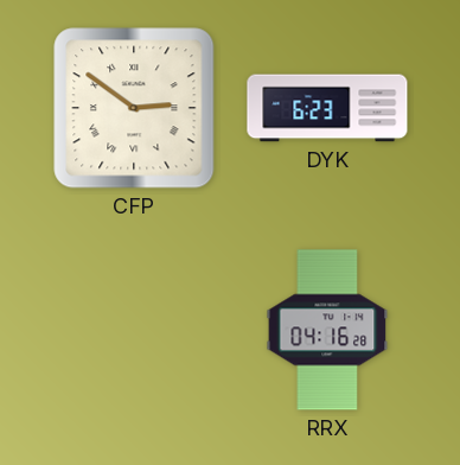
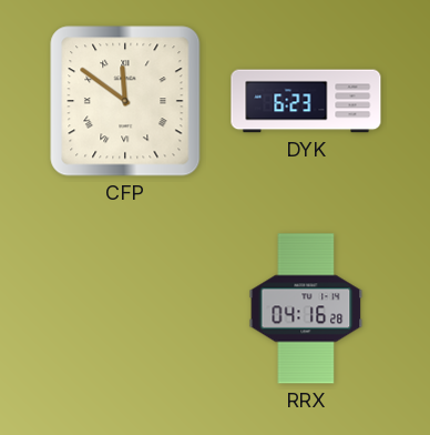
CFP: 2:51 -> 11:51
